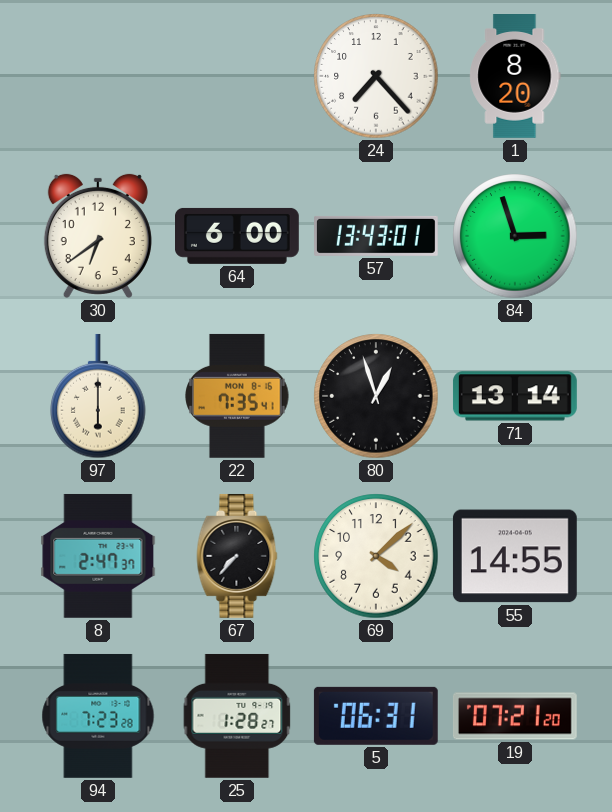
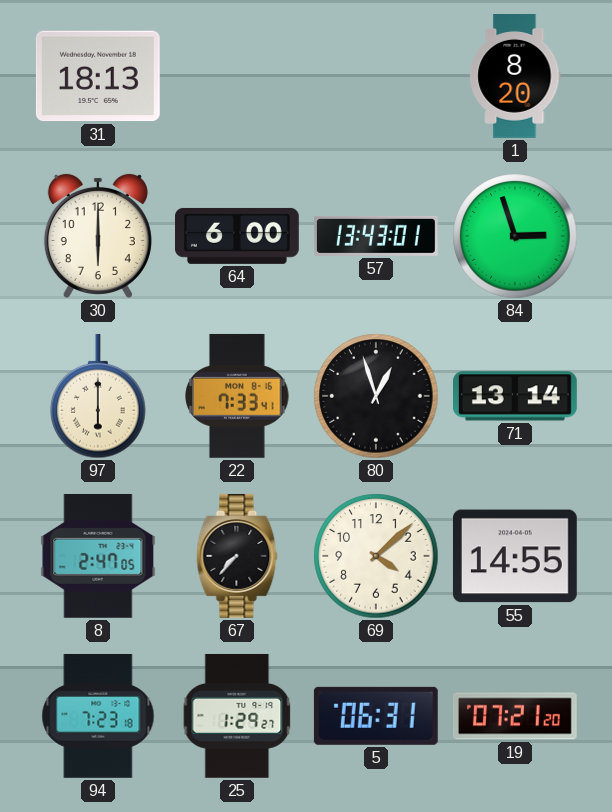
31: none -> 18:13
24: 7:23 -> none
30: 6:39 -> 6:00
22: 7:35 -> 7:33
8: 2:47:37 -> 2:47:05
94: 7:23:28 -> 7:23:18
25: 1:28 -> 1:29
